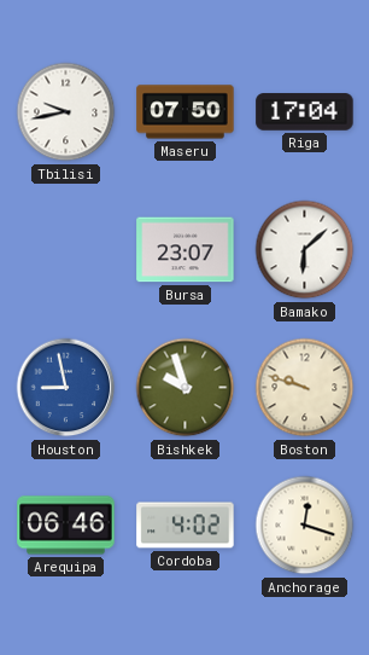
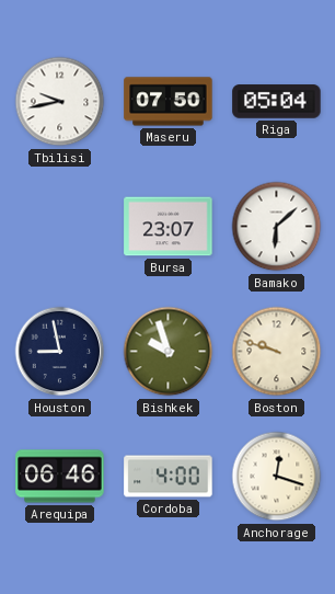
Riga: 17:04 -> 05:04
Houston dial: blue -> navy
Cordoba: 4:02 -> 4:00
